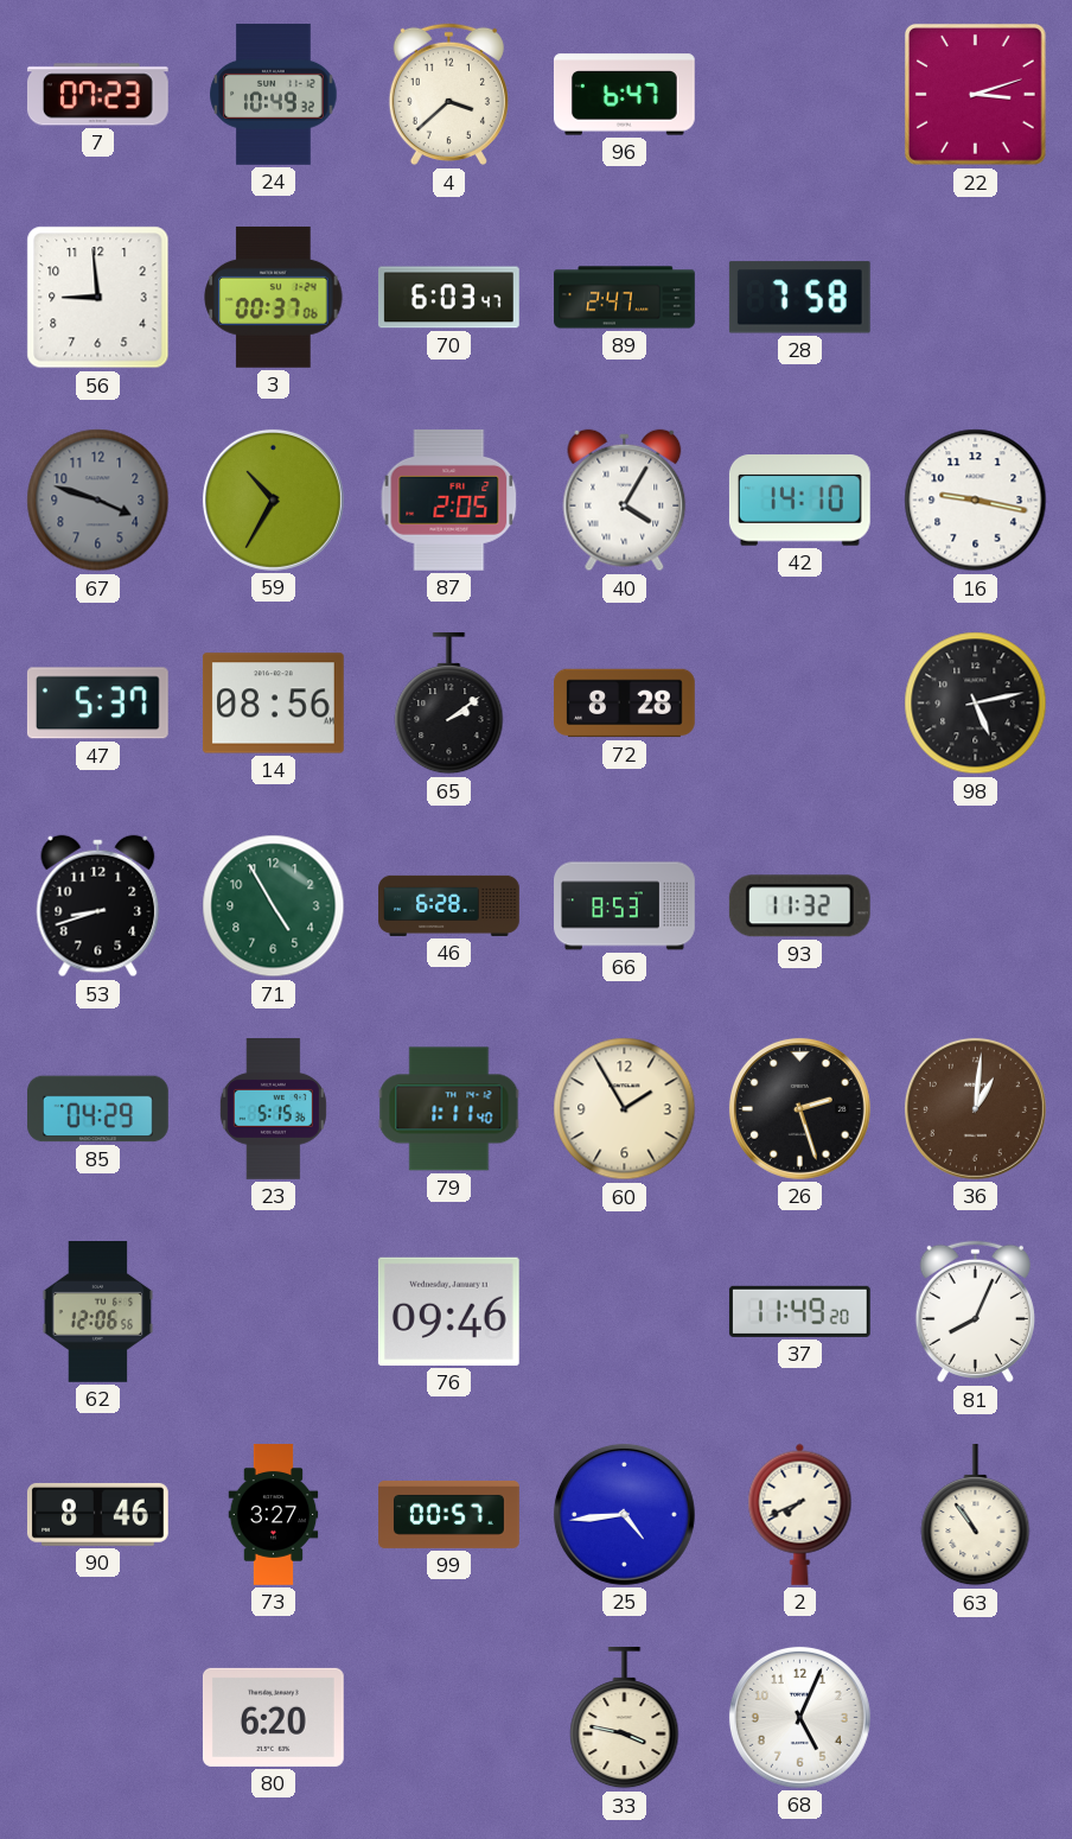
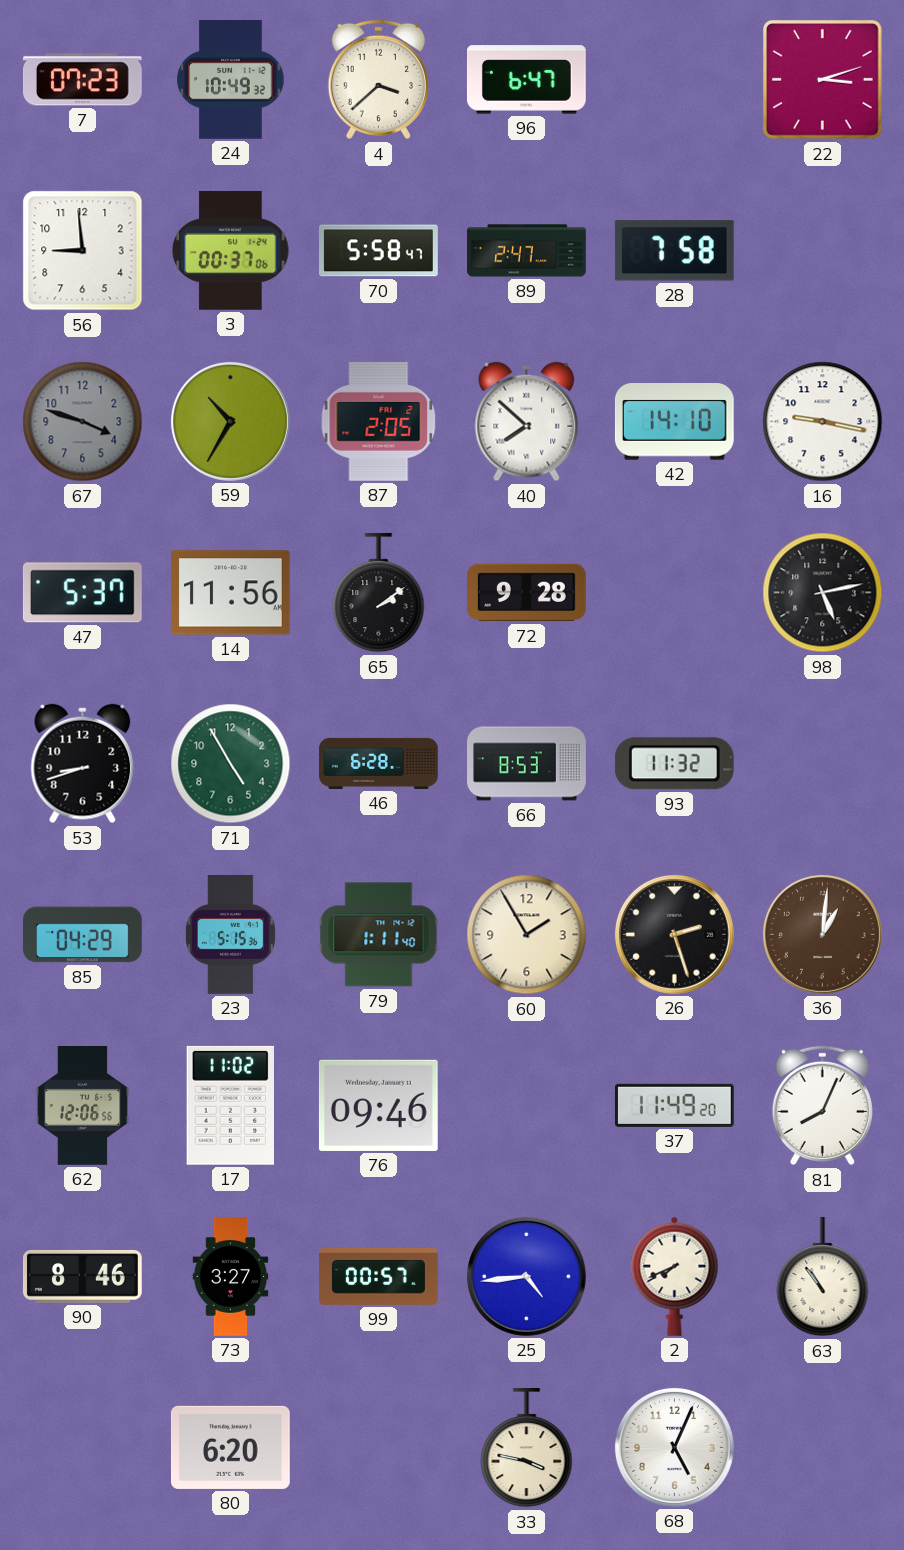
70: 6:03 -> 5:58
40: 4:05 -> 7:52
14: 08:56 -> 11:56
72: 8:28 -> 9:28
17: none -> 11:02
